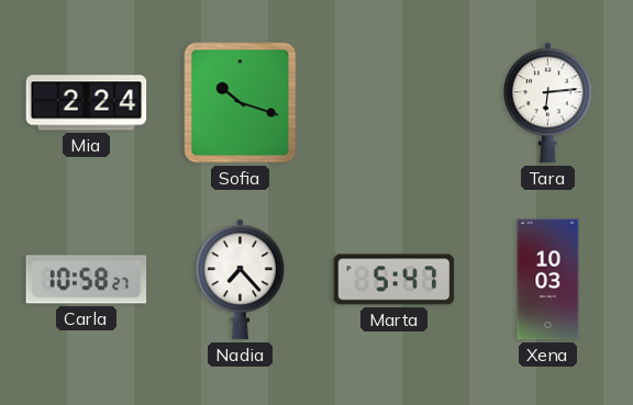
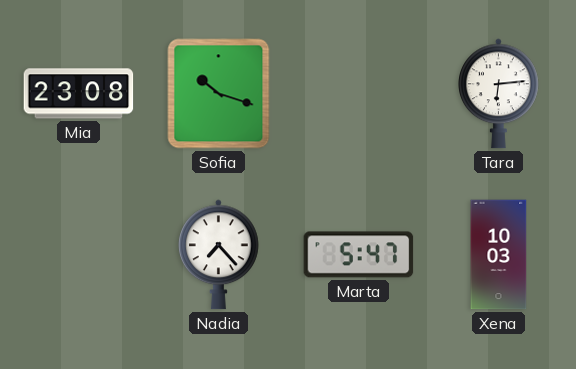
Mia: 2:24 -> 23:08
Carla: 10:58 -> none
